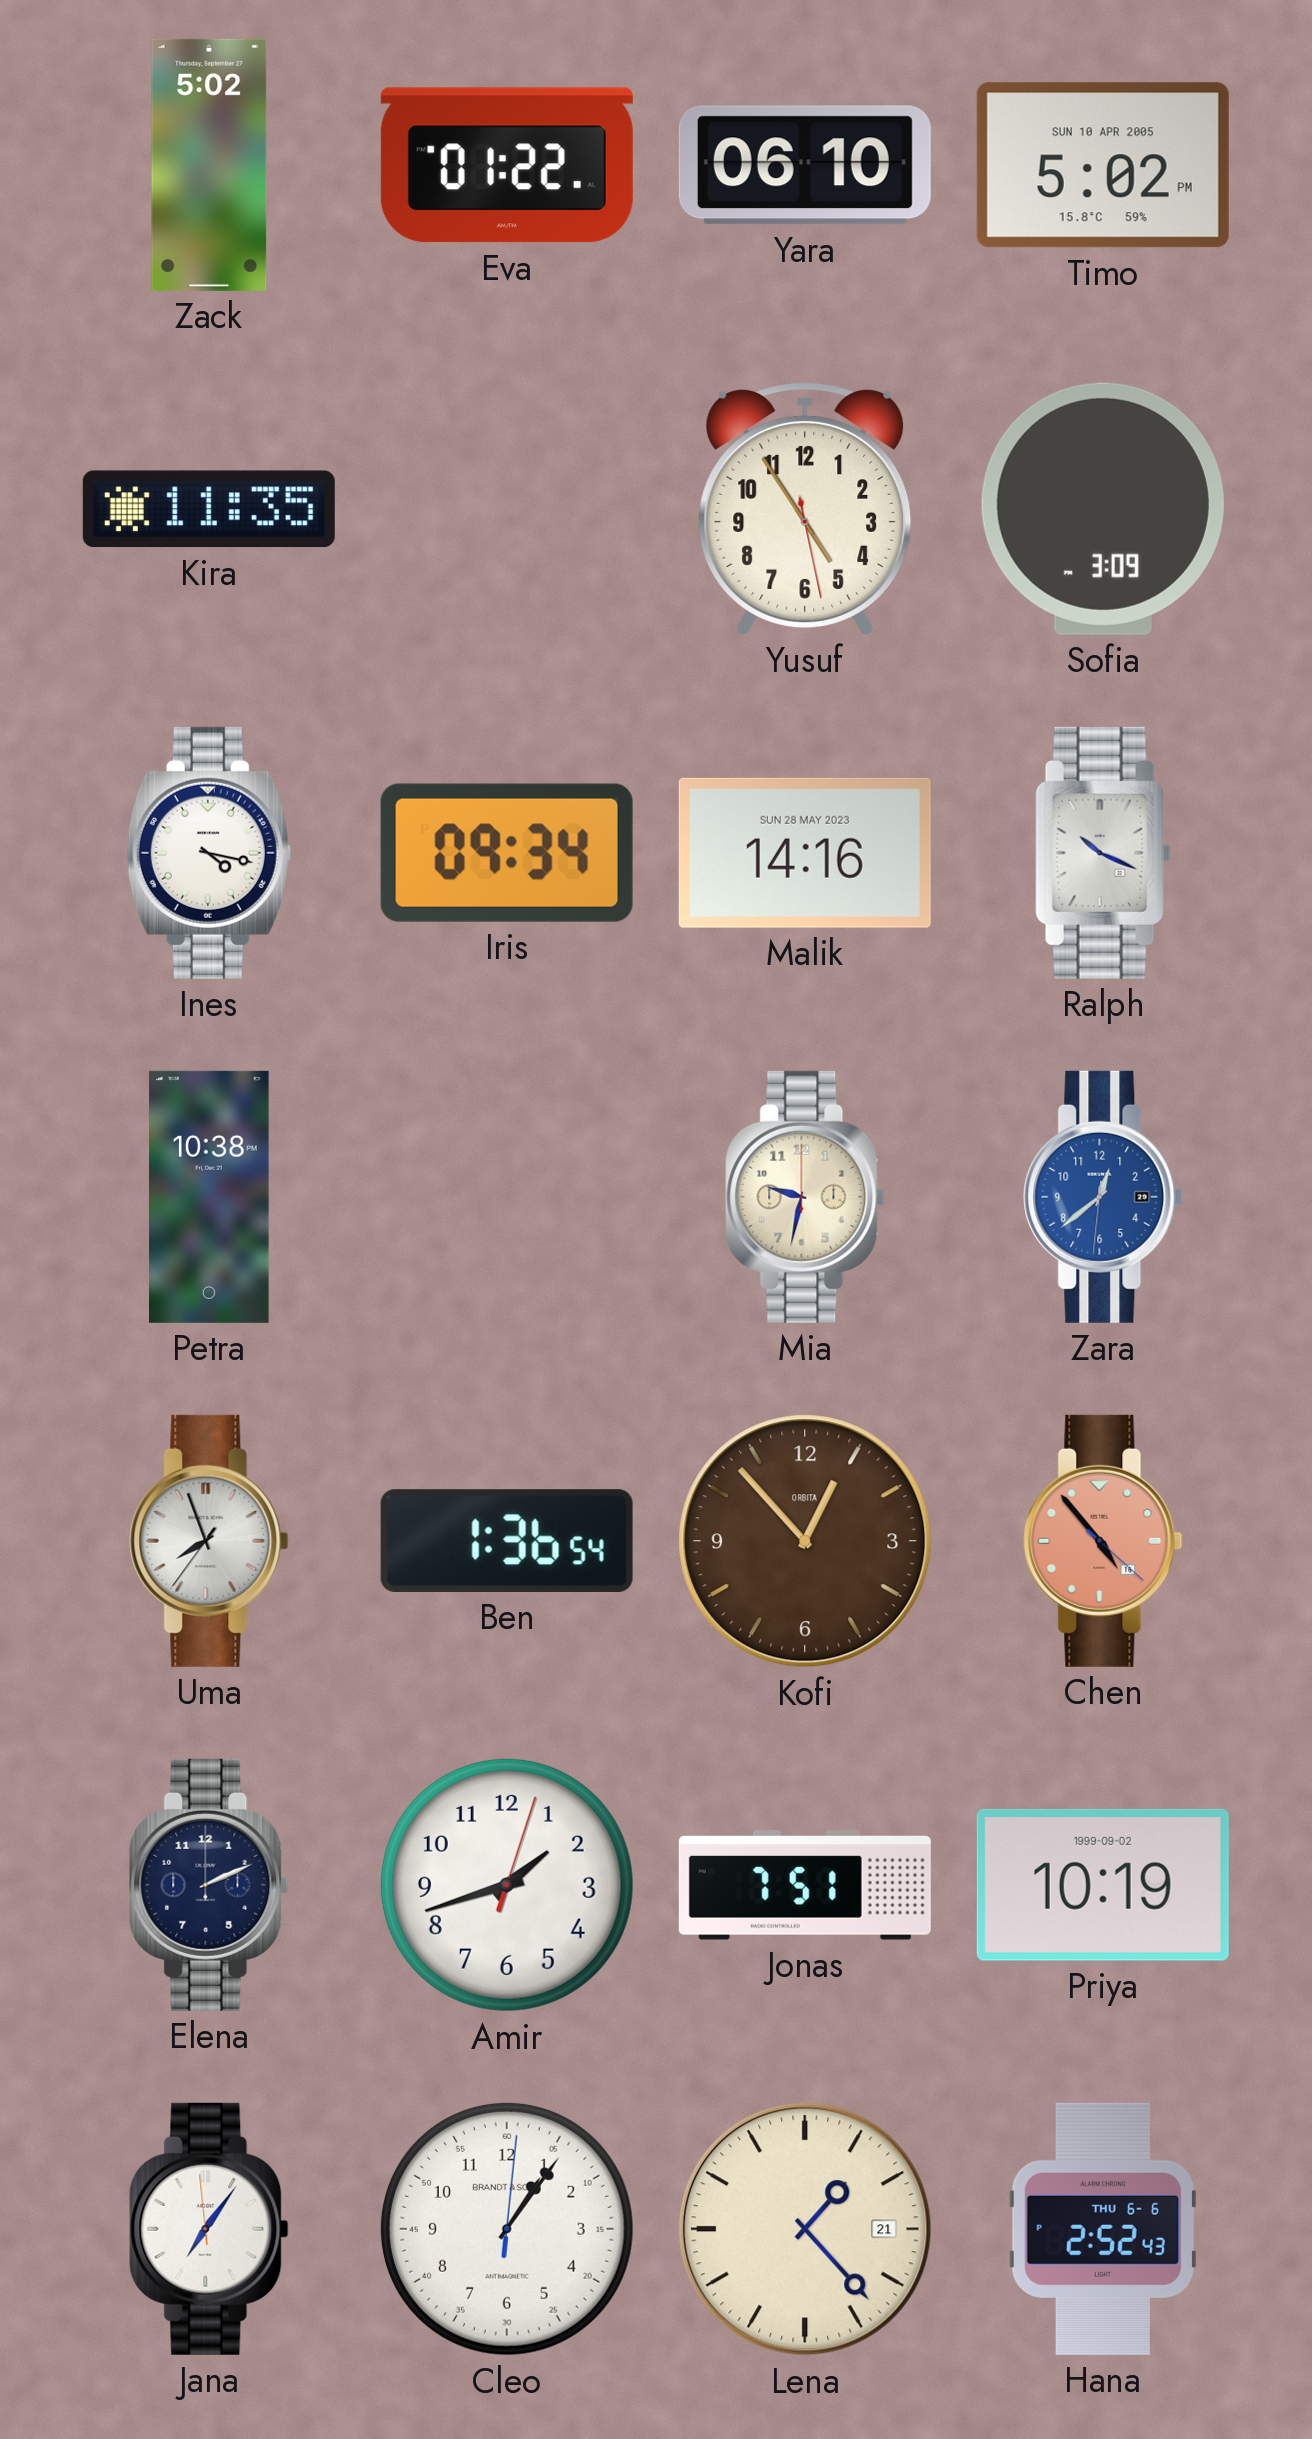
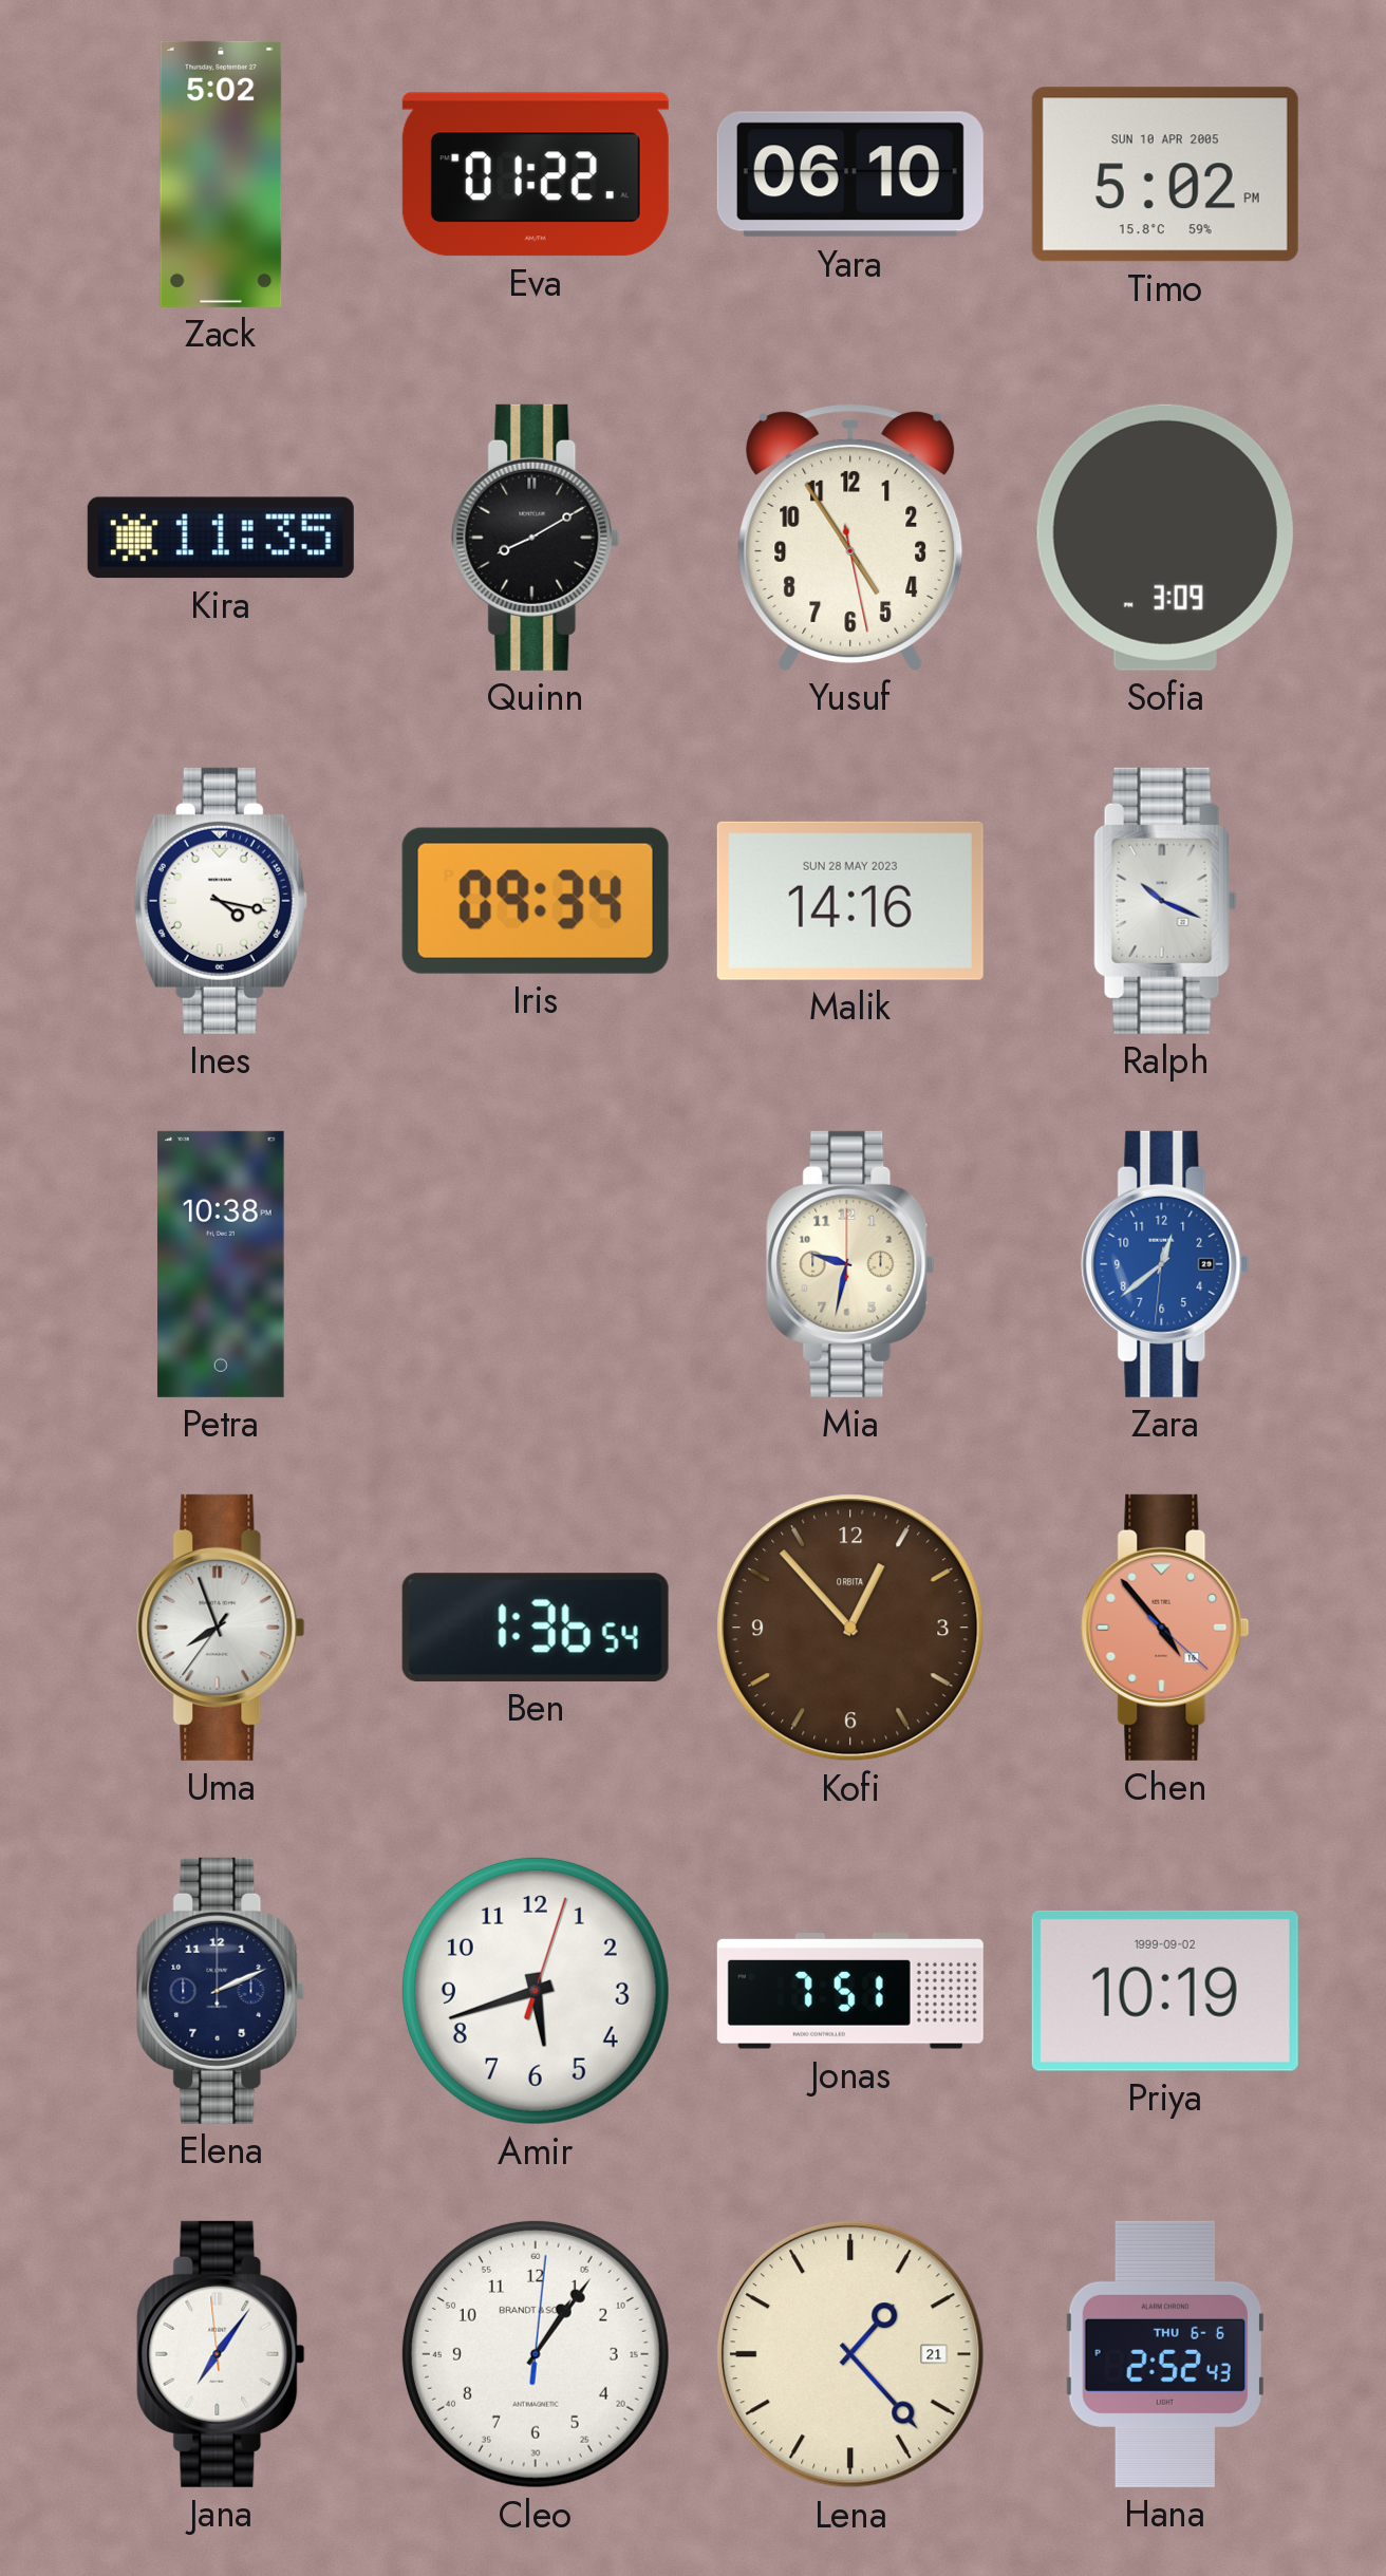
Quinn: none -> 8:10
Amir: 1:42 -> 5:42
